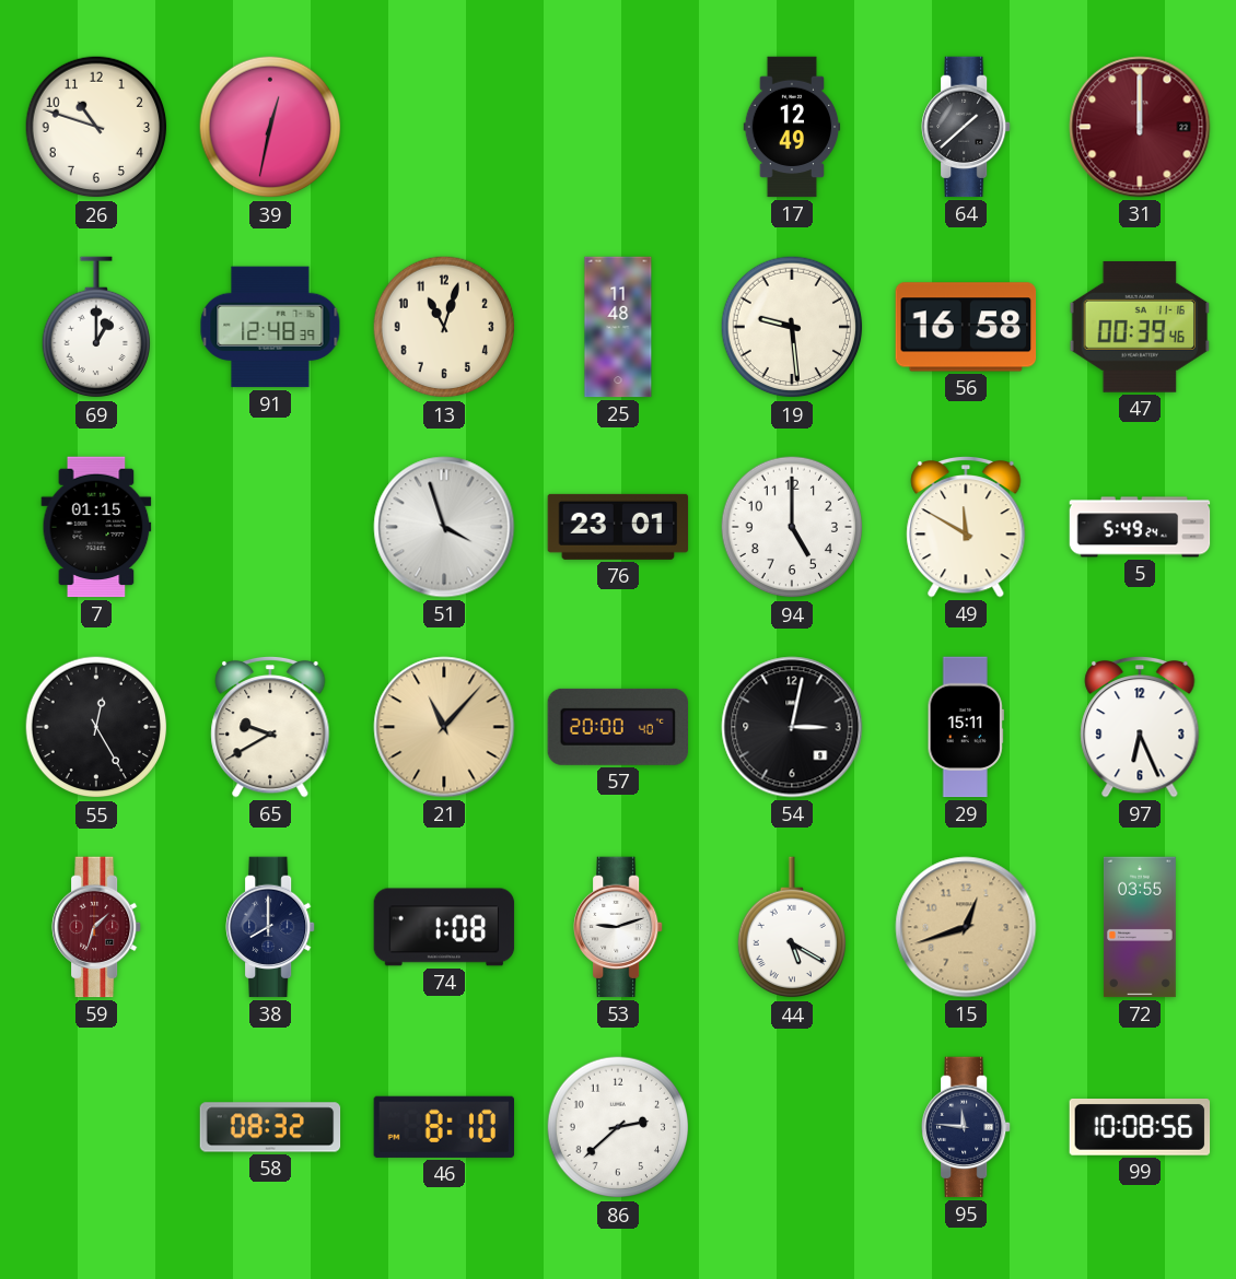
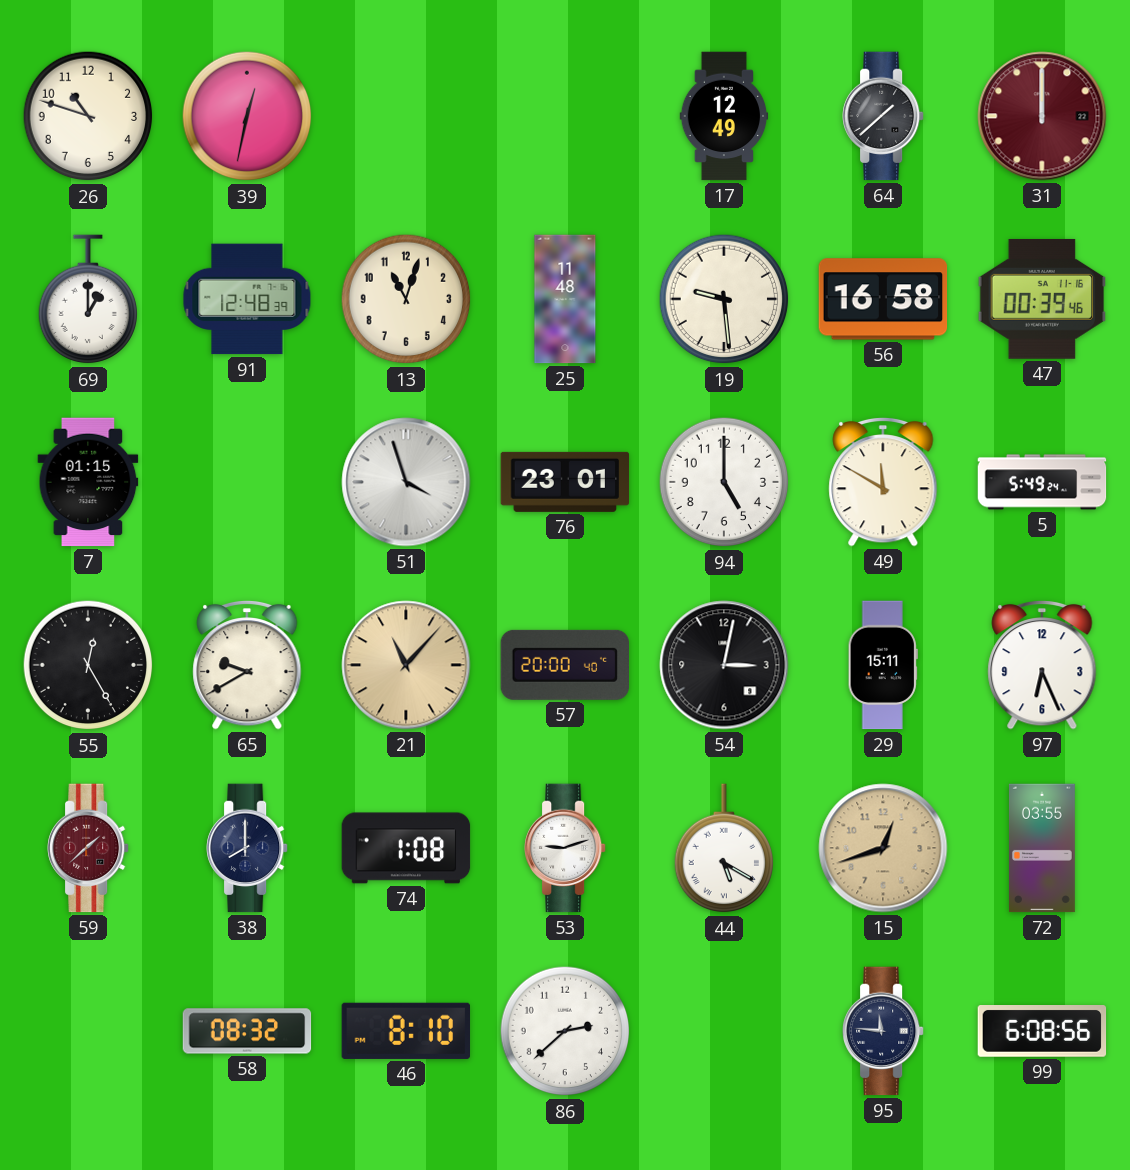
59: 1:33 -> 1:38
99: 10:08 -> 6:08
